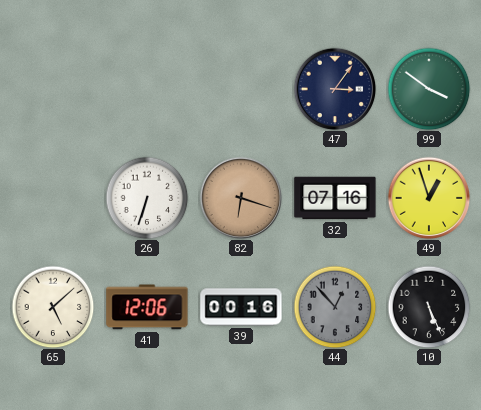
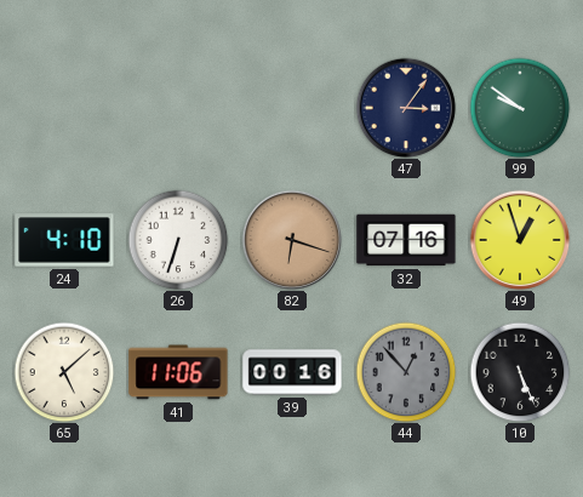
99: 3:51 -> 9:51
24: none -> 4:10
41: 12:06 -> 11:06
